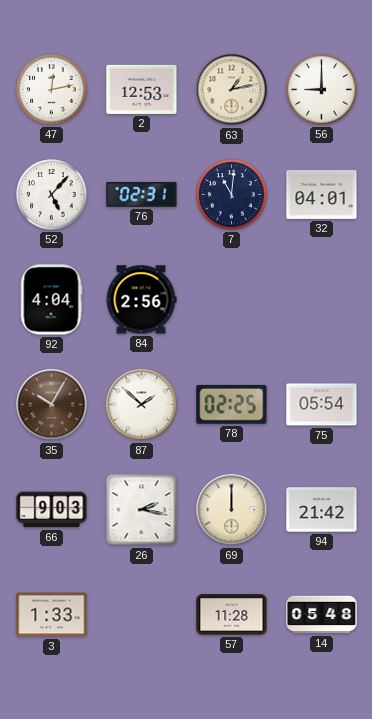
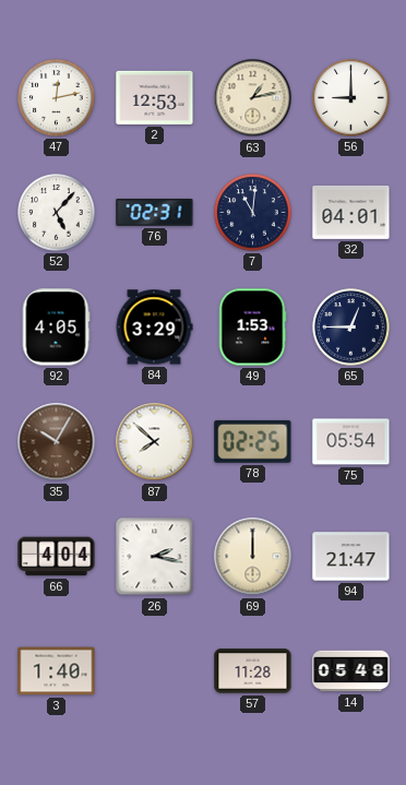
92: 4:04 -> 4:05
84: 2:56 -> 3:29
49: none -> 1:53
65: none -> 12:45
87: 1:52 -> 7:52
66: 9:03 -> 4:04
94: 21:42 -> 21:47
3: 1:33 -> 1:40
